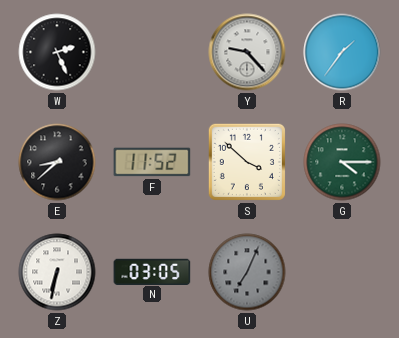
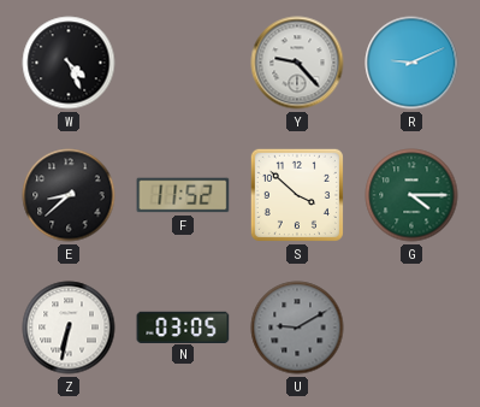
W: 2:26 -> 4:26
R: 1:36 -> 9:11
U: 7:04 -> 9:10
